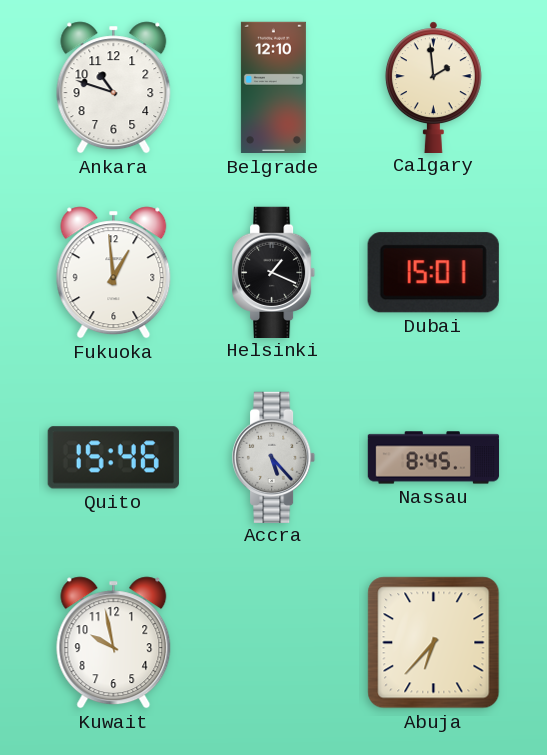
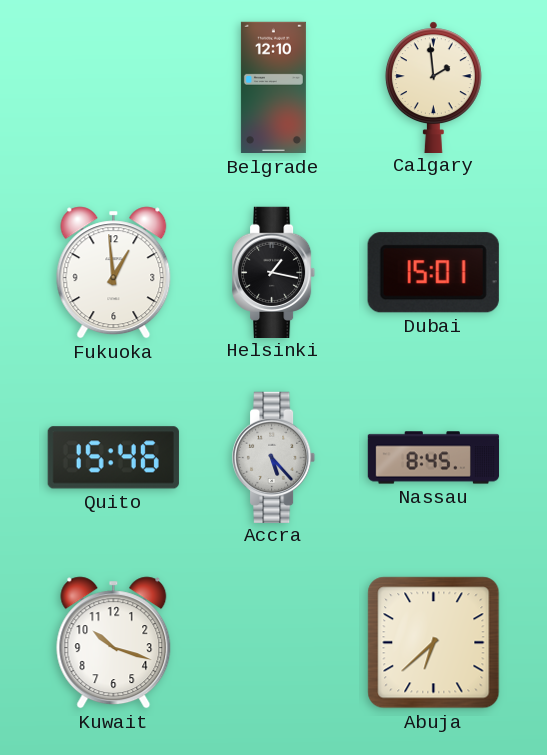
Ankara: 10:48 -> none
Helsinki: 1:19 -> 1:17
Kuwait: 9:58 -> 10:18
Abuja: 6:37 -> 6:38
